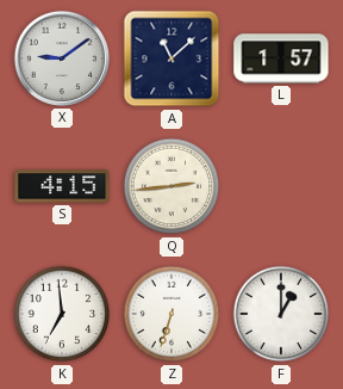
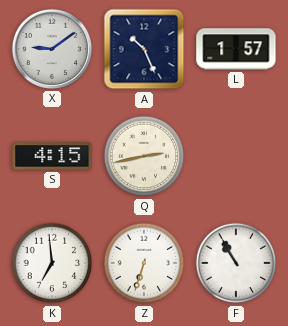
A: 11:08 -> 10:26
Q: 2:44 -> 2:43
F: 1:00 -> 10:55
